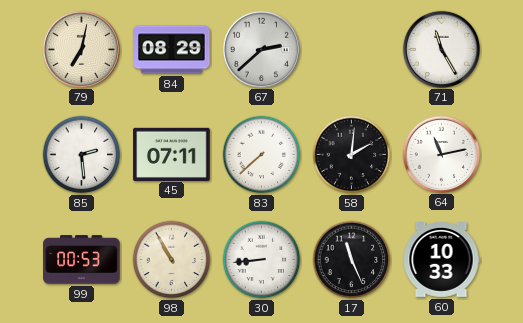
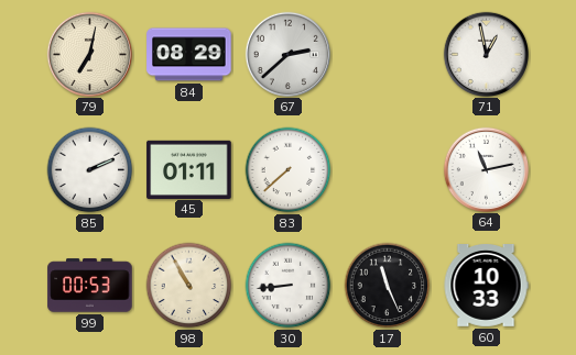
71: 11:25 -> 12:58
85: 2:29 -> 2:11
45: 07:11 -> 01:11
58: 2:01 -> none
